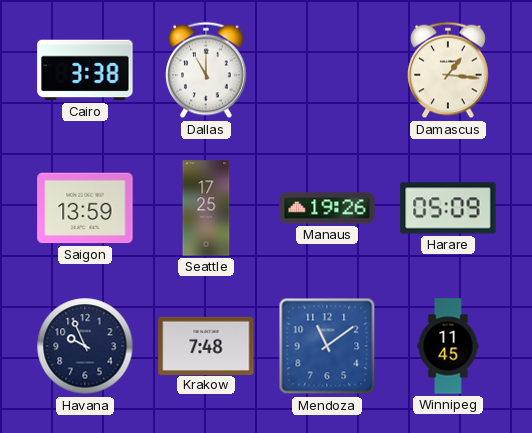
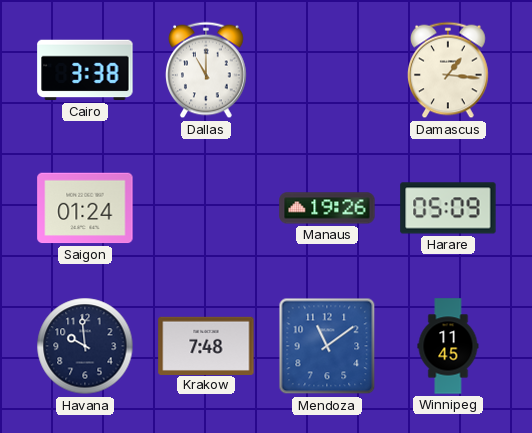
Saigon: 13:59 -> 01:24
Seattle: 17:25 -> none
Havana: 9:56 -> 9:59
